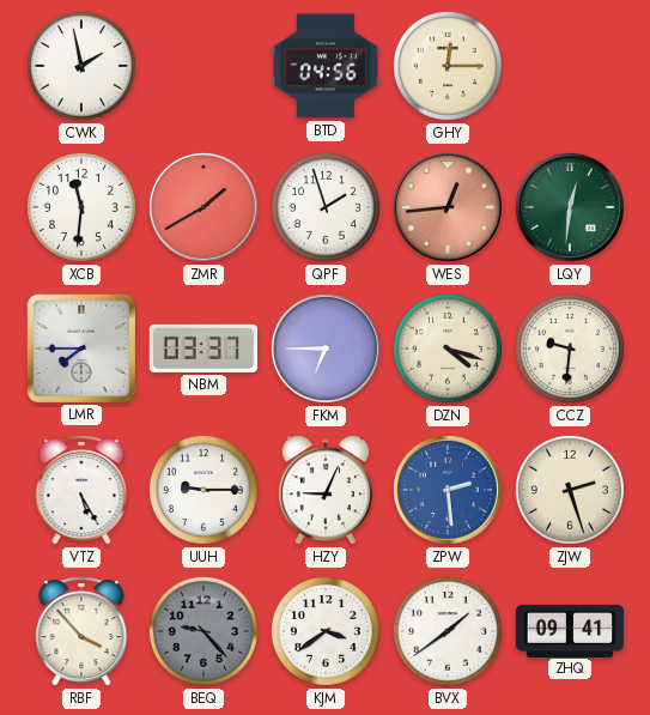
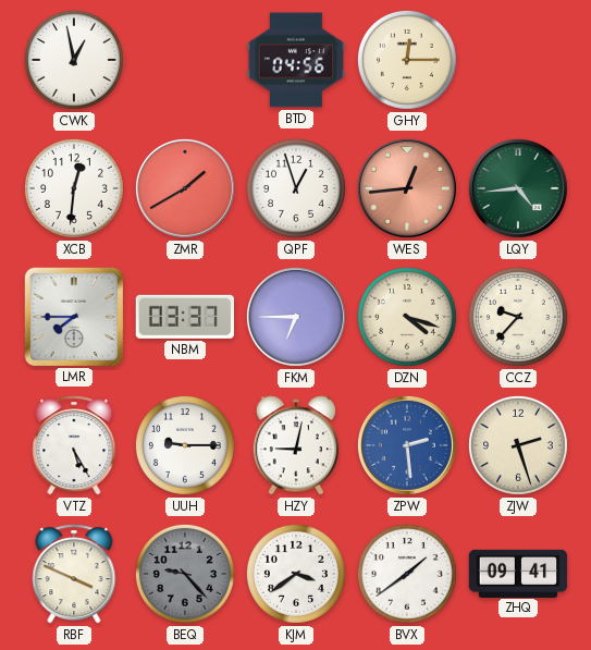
CWK: 1:58 -> 12:58
XCB: 11:31 -> 12:31
QPF: 1:57 -> 12:57
LQY: 12:31 -> 4:44
CCZ: 9:31 -> 9:37
HZY: 9:04 -> 9:02
RBF: 3:53 -> 3:49
